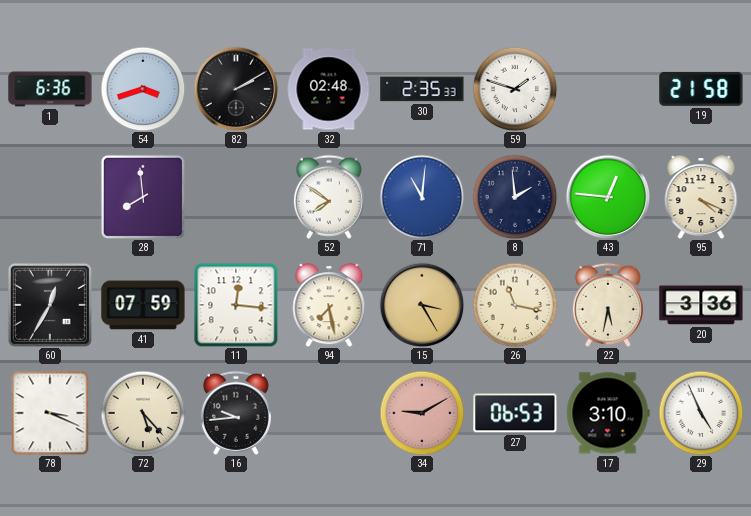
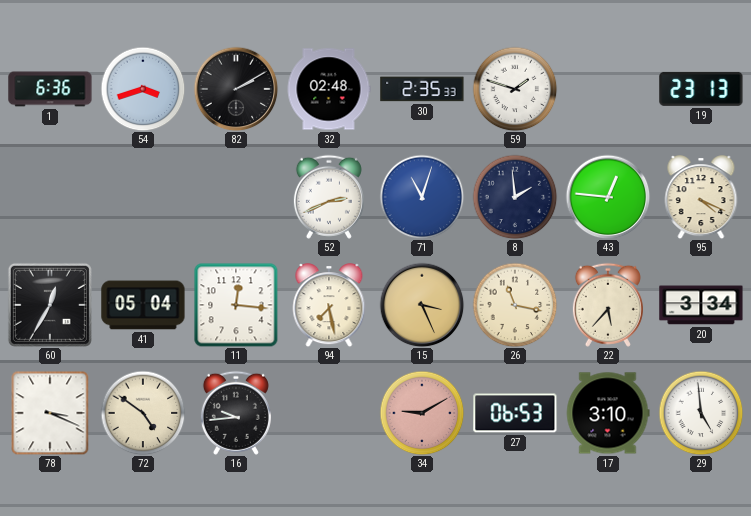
19: 21:58 -> 23:13
28: 7:59 -> none
52: 7:51 -> 2:41
71: 11:01 -> 11:03
41: 07:59 -> 05:04
15: 3:25 -> 3:26
22: 5:32 -> 5:37
20: 3:36 -> 3:34
72: 5:23 -> 4:51
29: 4:56 -> 4:59
